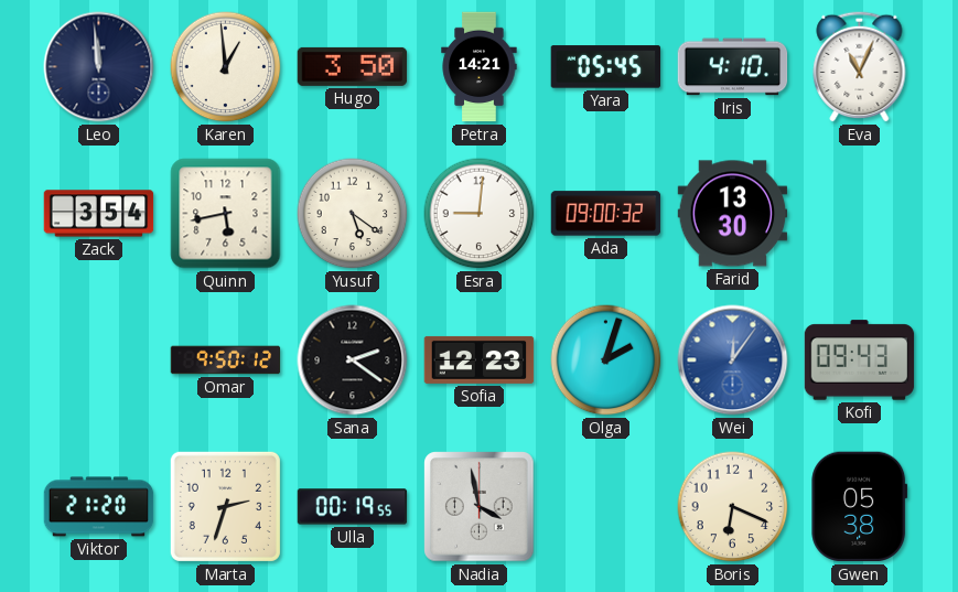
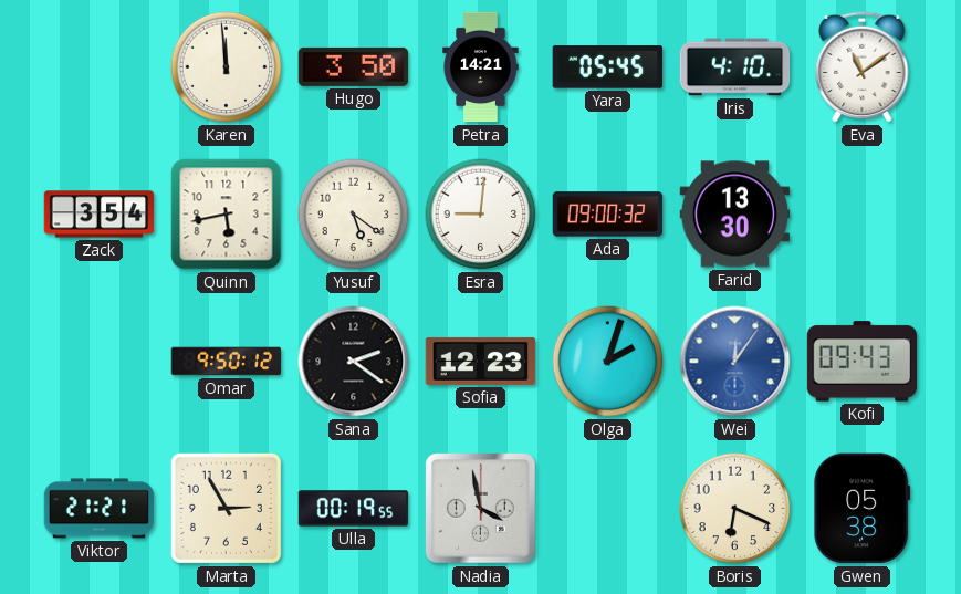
Leo: 11:59 -> none
Karen: 12:59 -> 11:59
Eva: 11:04 -> 11:09
Viktor: 21:20 -> 21:21
Marta: 2:33 -> 2:55
